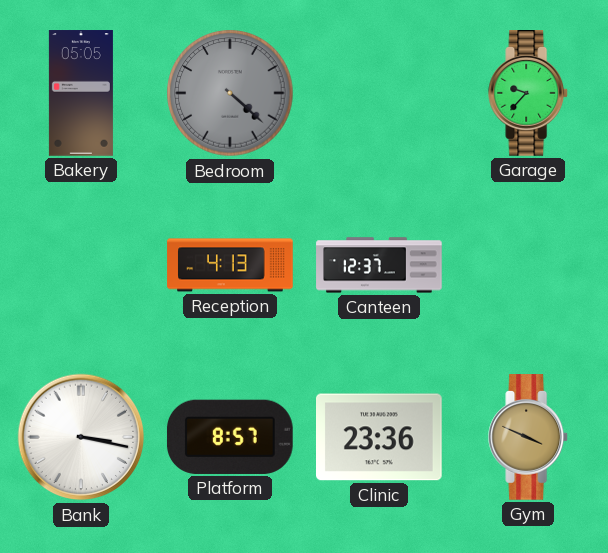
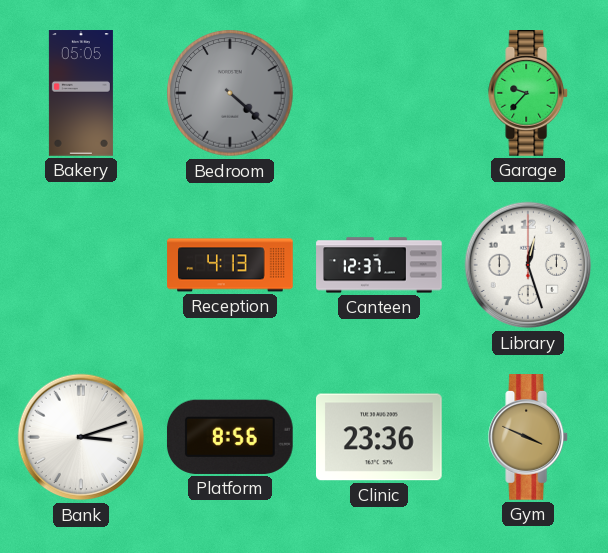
Library: none -> 12:27
Bank: 3:17 -> 3:12
Platform: 8:57 -> 8:56
